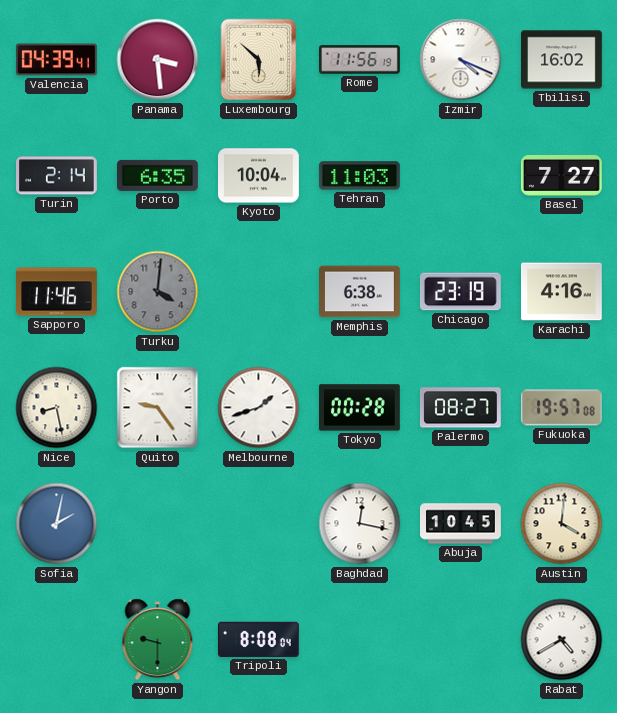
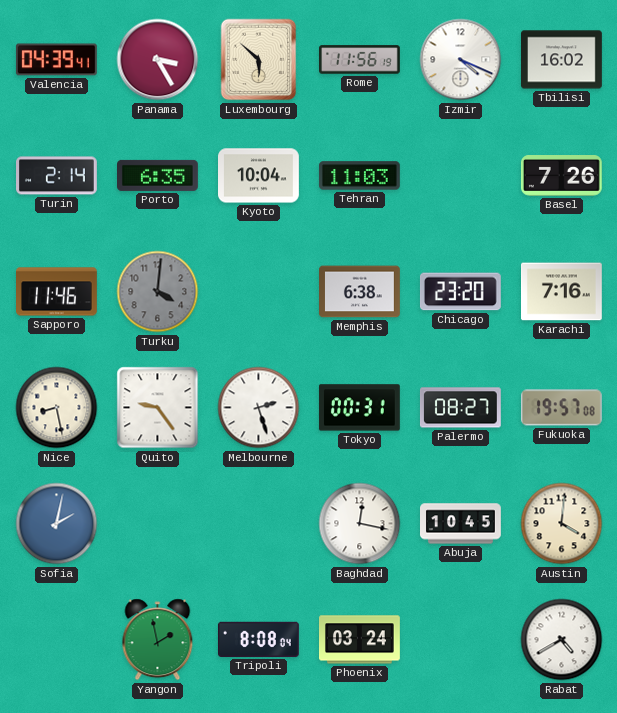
Panama: 3:29 -> 3:25
Basel: 7:27 -> 7:26
Chicago: 23:19 -> 23:20
Karachi: 4:16 -> 7:16
Melbourne: 1:42 -> 2:27
Tokyo: 00:28 -> 00:31
Yangon: 9:30 -> 1:58
Phoenix: none -> 03:24
